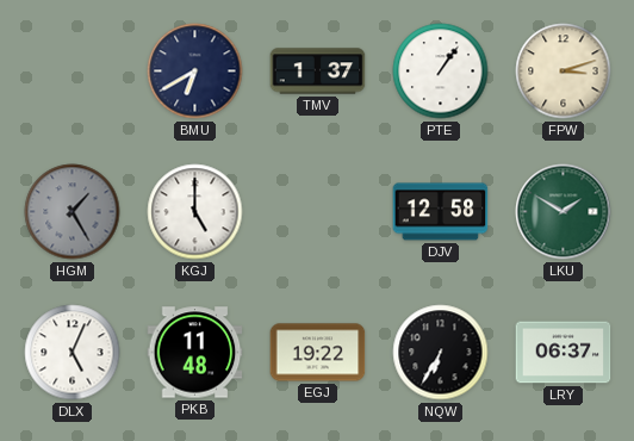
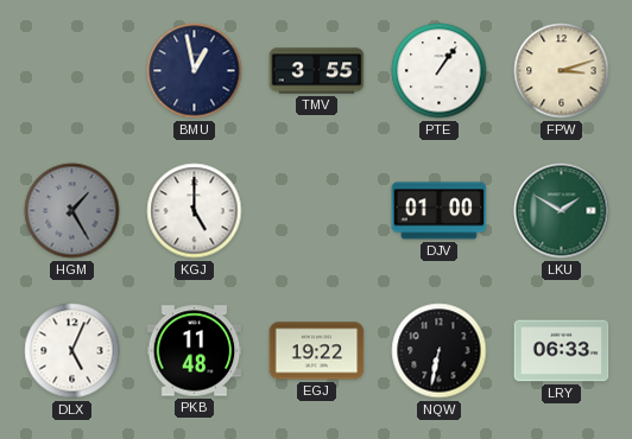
BMU: 6:40 -> 12:58
TMV: 1:37 -> 3:55
DJV: 12:58 -> 01:00
NQW: 6:35 -> 6:32
LRY: 06:37 -> 06:33
